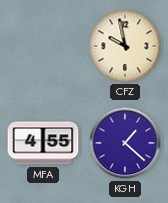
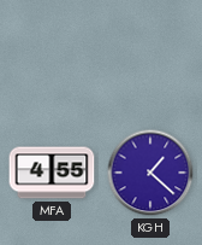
CFZ: 9:58 -> none
